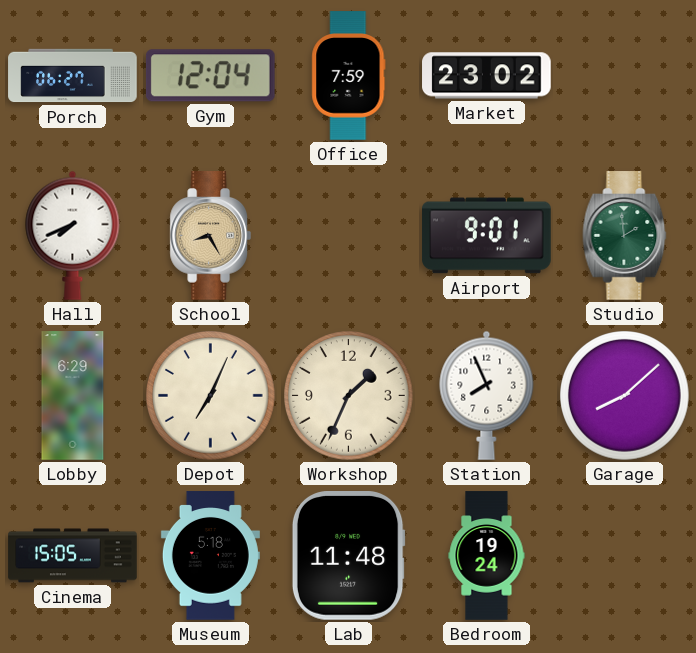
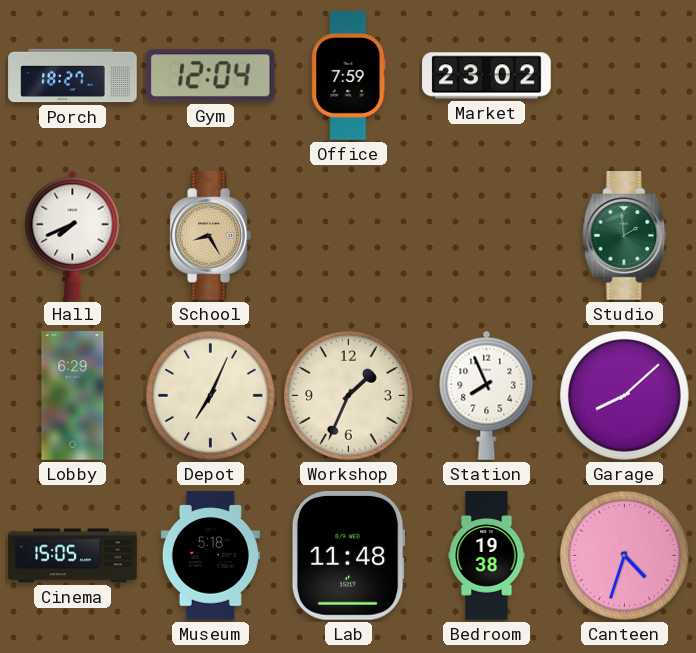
Porch: 06:27 -> 18:27
Airport: 9:01 -> none
Bedroom: 19:24 -> 19:38
Canteen: none -> 4:33
